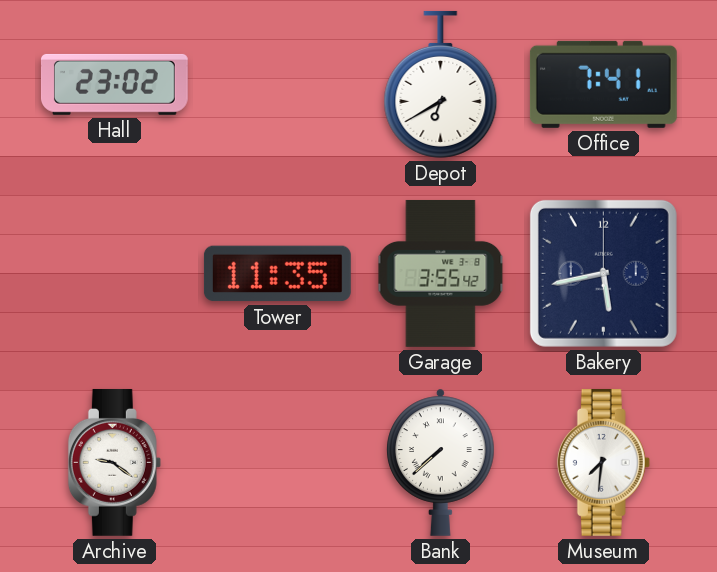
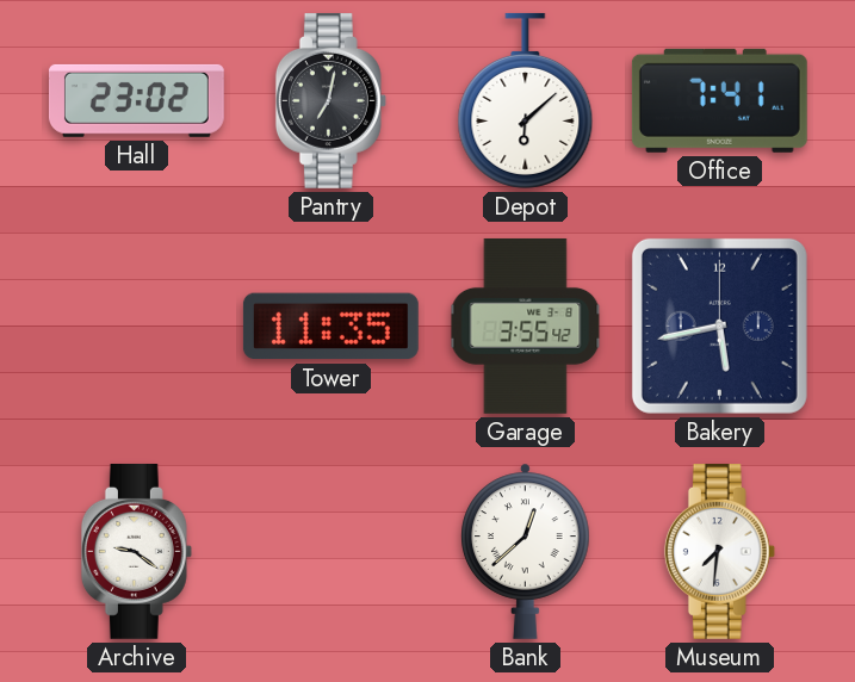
Pantry: none -> 7:02
Depot: 6:40 -> 6:08
Bank: 7:38 -> 12:38
